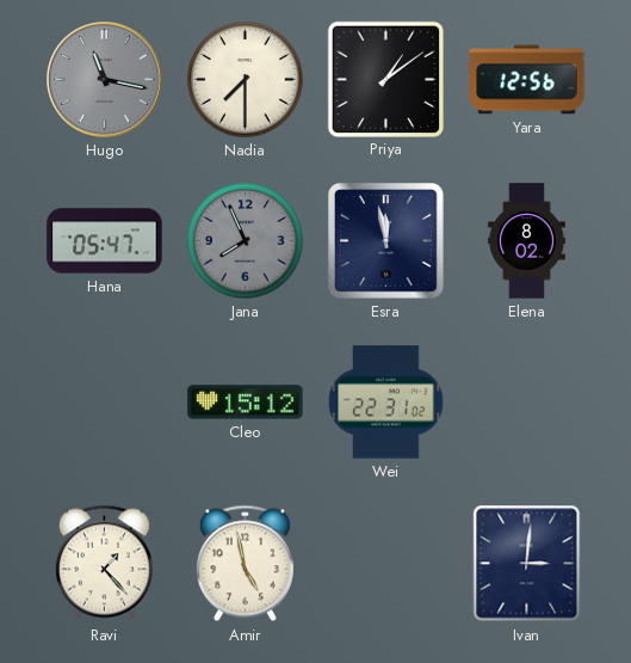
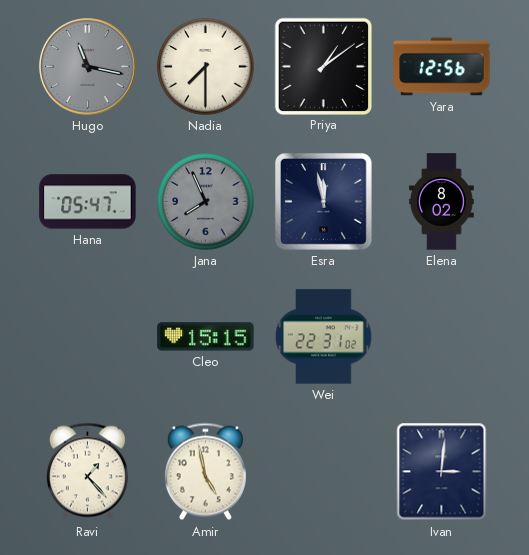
Cleo: 15:12 -> 15:15
